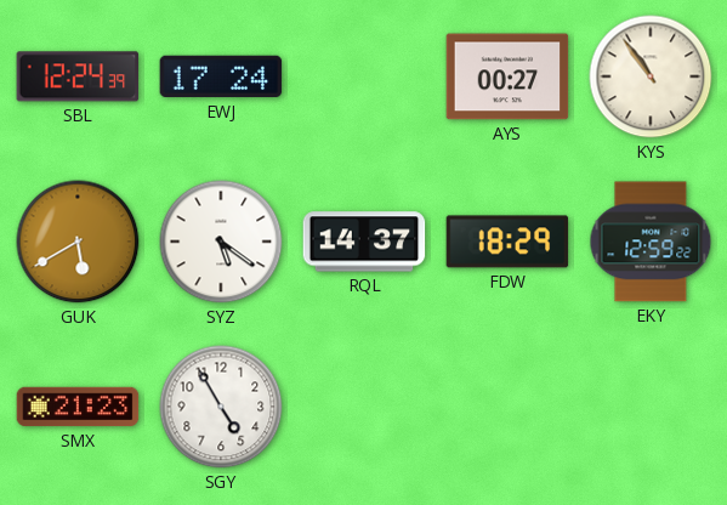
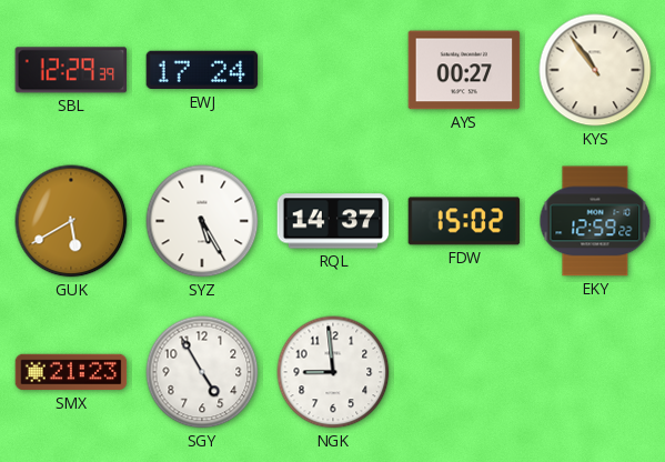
SBL: 12:24 -> 12:29
SYZ: 5:21 -> 5:25
FDW: 18:29 -> 15:02
NGK: none -> 8:59
